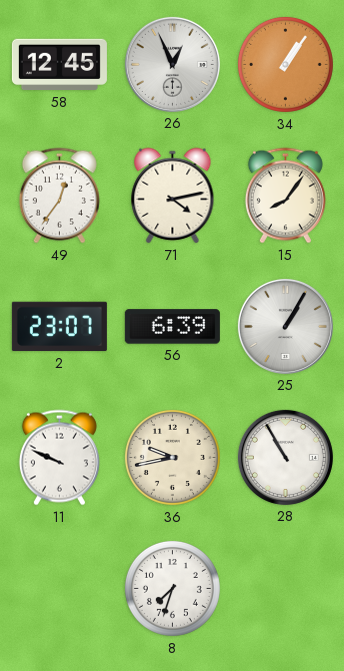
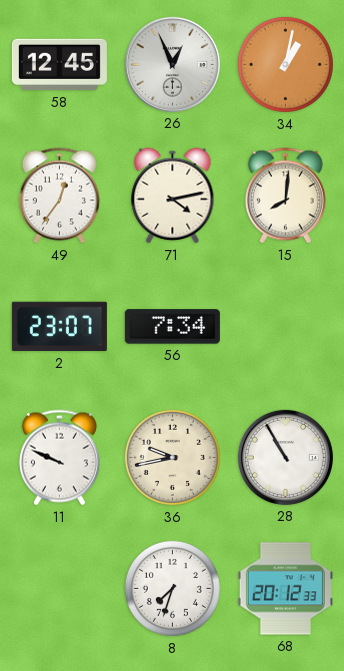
34: 1:06 -> 1:02
15: 8:06 -> 8:01
56: 6:39 -> 7:34
25: 1:05 -> none
68: none -> 20:12
